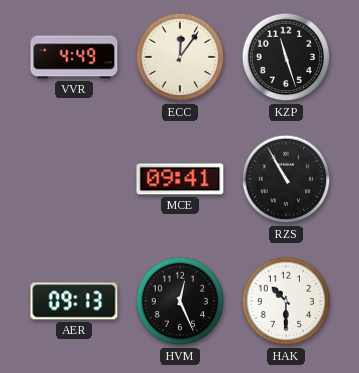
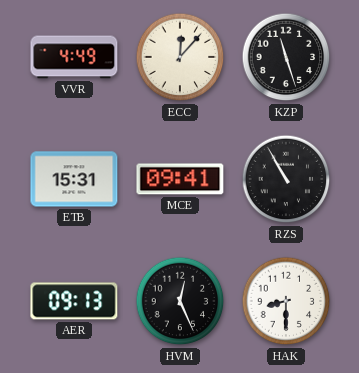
ECC: 12:06 -> 12:07
ETB: none -> 15:31
HAK: 10:30 -> 8:30
